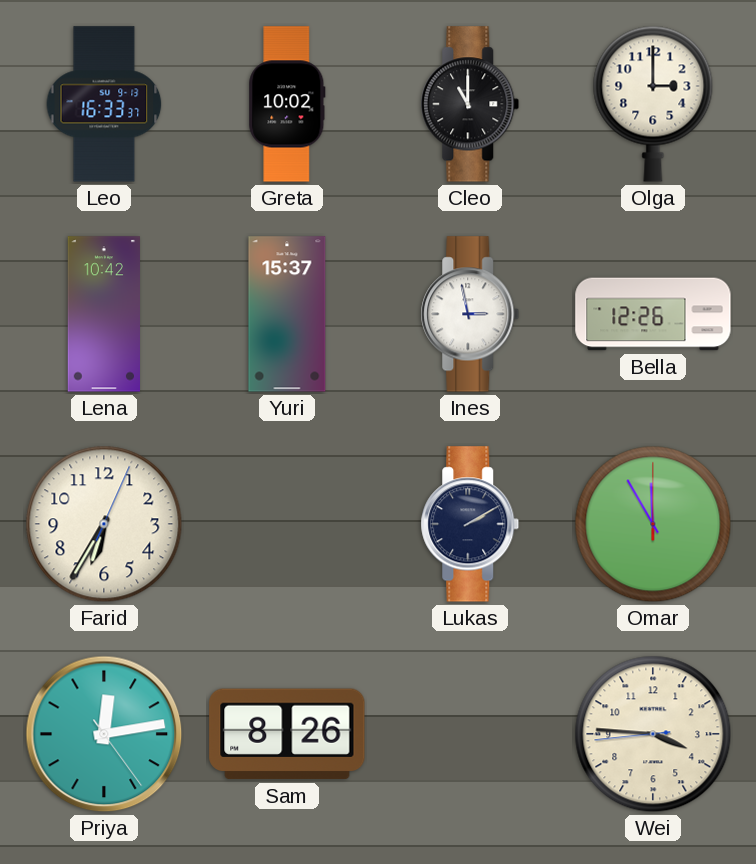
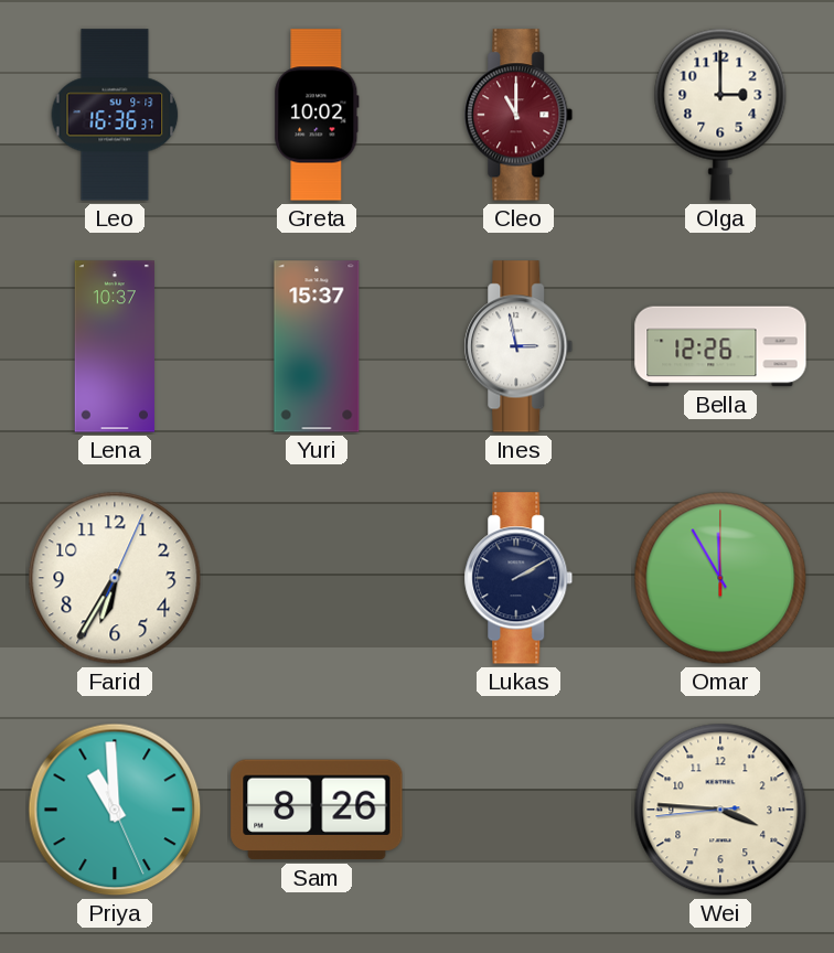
Leo: 16:33 -> 16:36
Cleo dial: black -> burgundy
Lena: 10:42 -> 10:37
Priya: 12:13 -> 10:59
